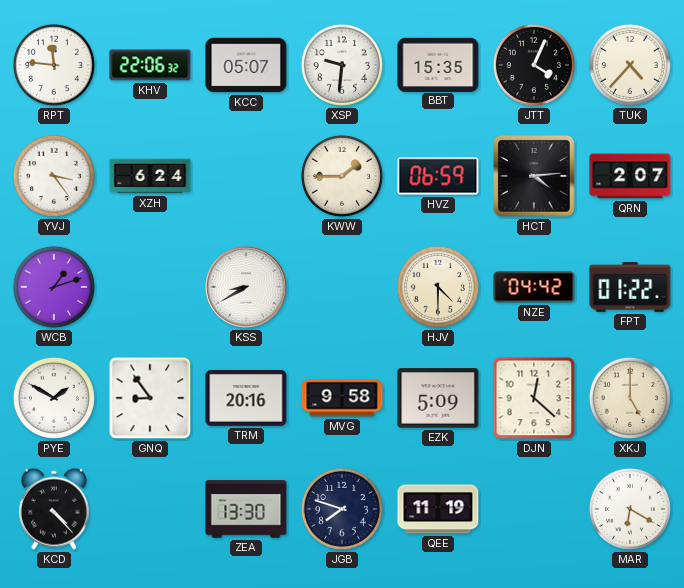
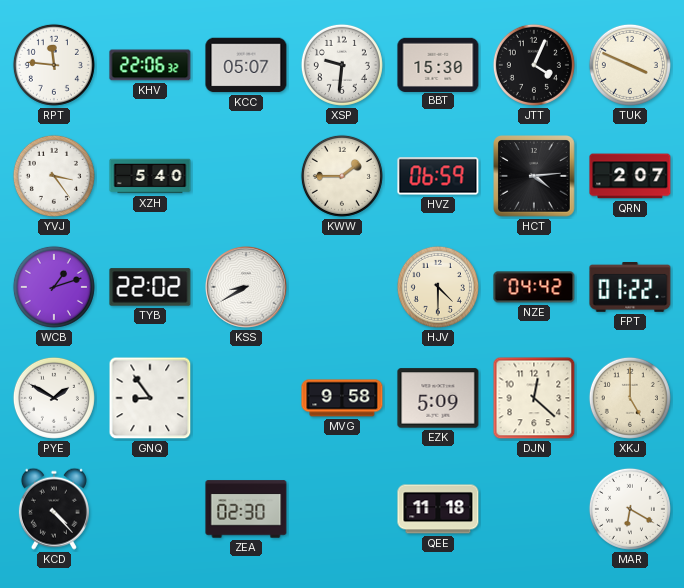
BBT: 15:35 -> 15:30
TUK: 4:37 -> 3:49
XZH: 6:24 -> 5:40
TYB: none -> 22:02
TRM: 20:16 -> none
ZEA: 13:30 -> 02:30
JGB: 7:48 -> none
QEE: 11:19 -> 11:18
